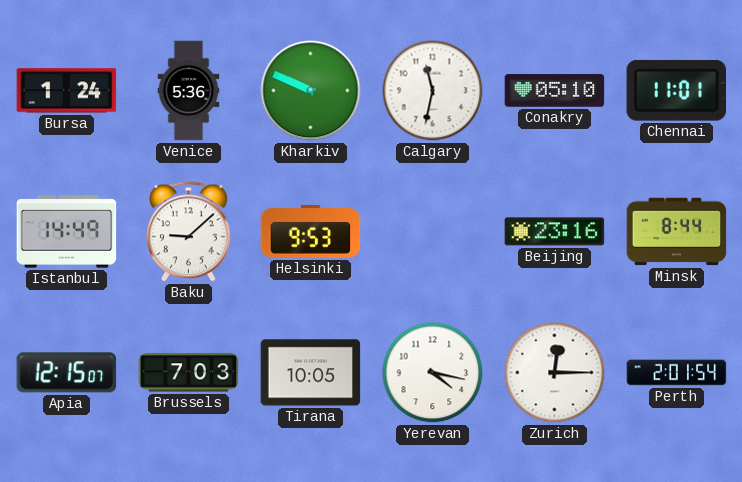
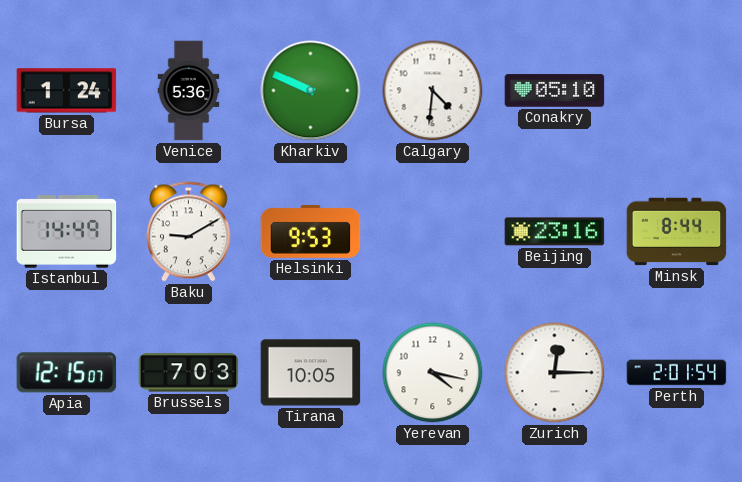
Calgary: 11:32 -> 4:31
Chennai: 11:01 -> none
Baku: 9:08 -> 9:10
